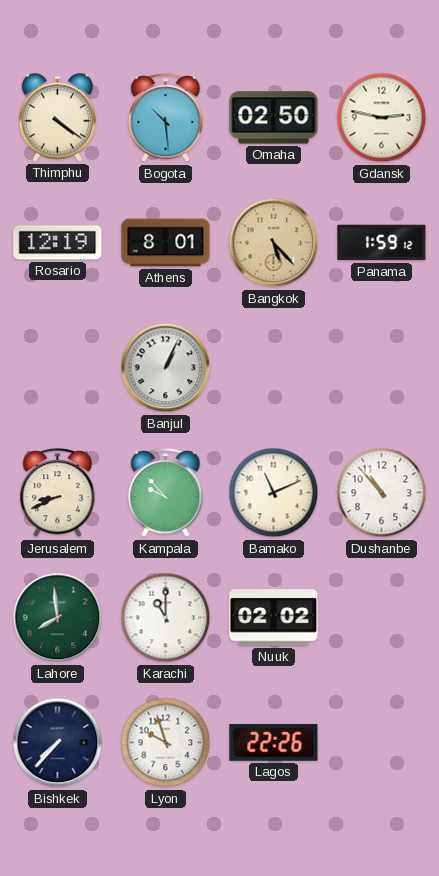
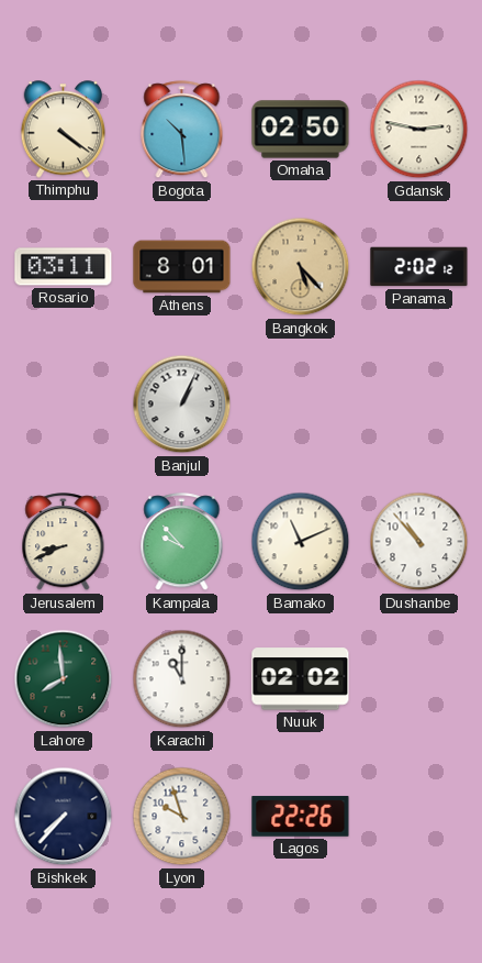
Rosario: 12:19 -> 03:11
Panama: 1:59 -> 2:02
